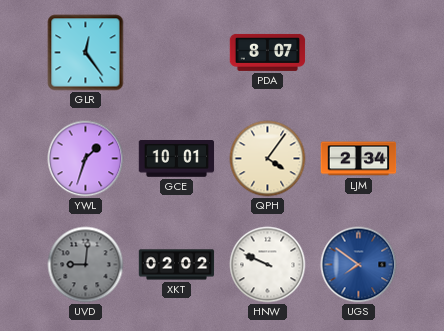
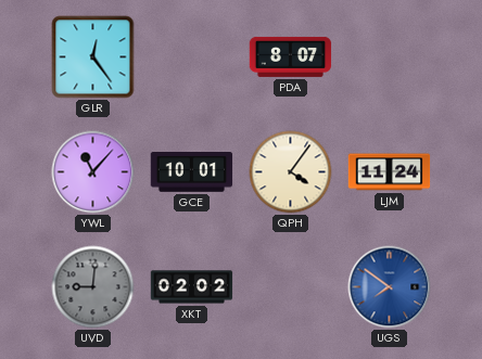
YWL: 1:33 -> 11:07
LJM: 2:34 -> 11:24
HNW: 9:49 -> none
